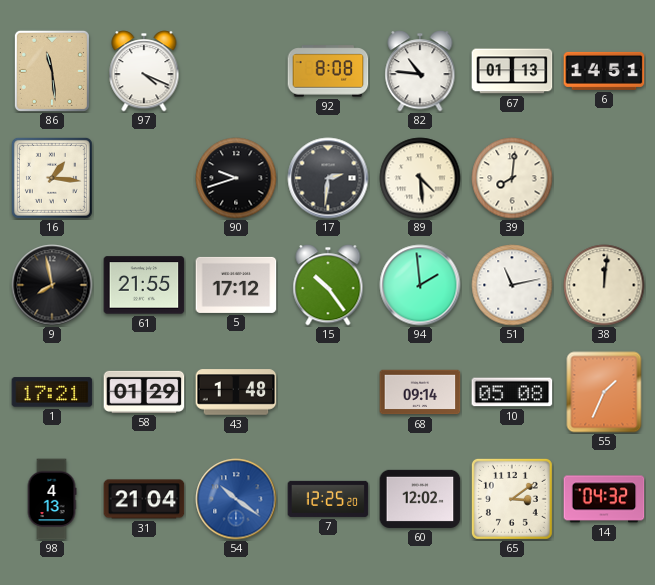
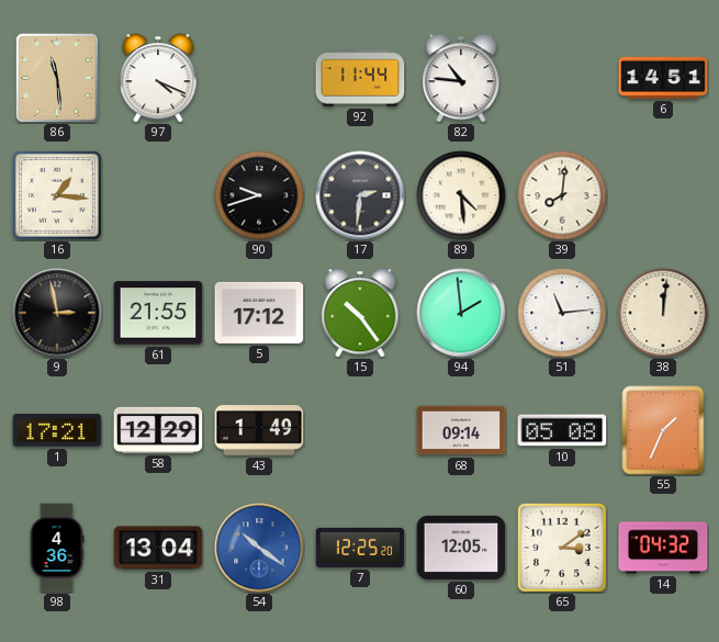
92: 8:08 -> 11:44
67: 01:13 -> none
9: 7:58 -> 2:58
51: 11:13 -> 11:14
58: 01:29 -> 12:29
43: 1:48 -> 1:49
98: 4:13 -> 4:36
31: 21:04 -> 13:04
60: 12:02 -> 12:05
